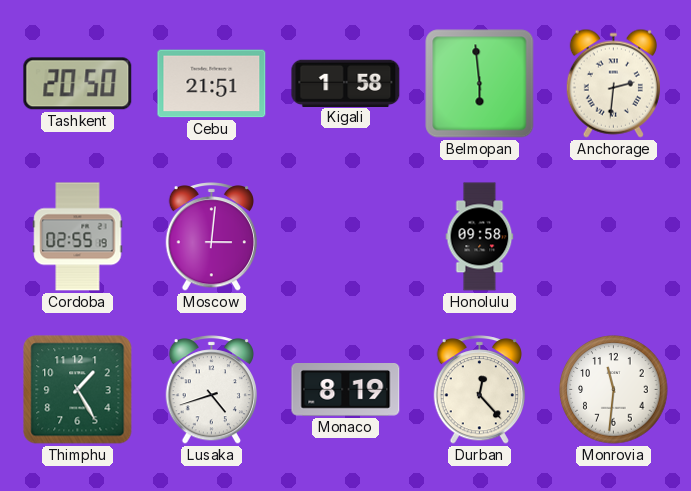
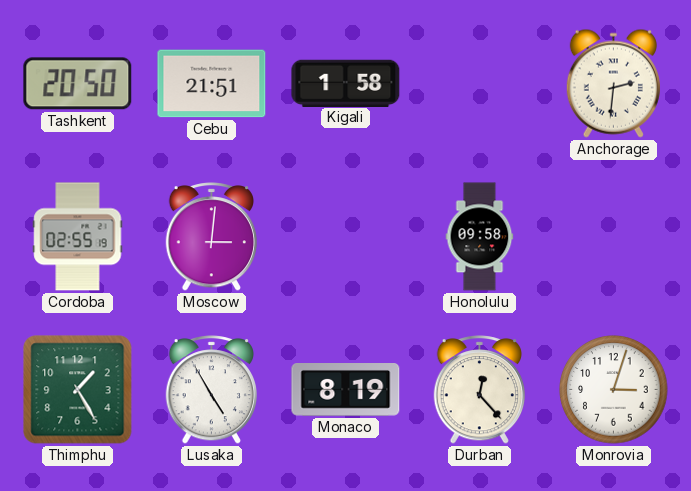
Belmopan: 5:59 -> none
Lusaka: 4:42 -> 4:55
Monrovia: 11:31 -> 3:03
